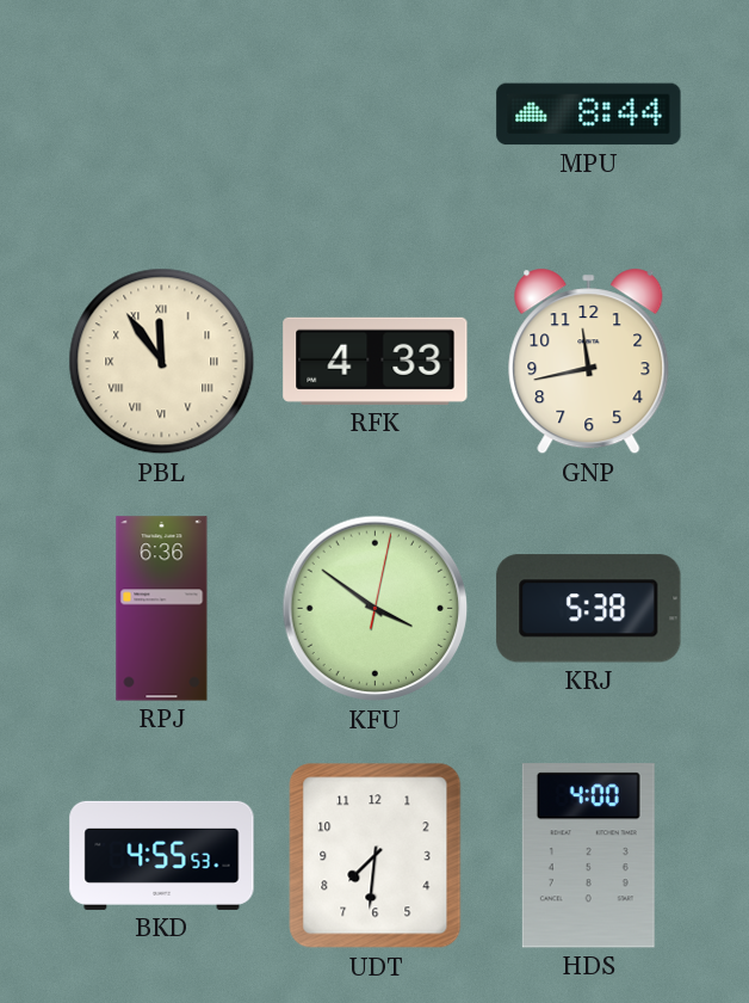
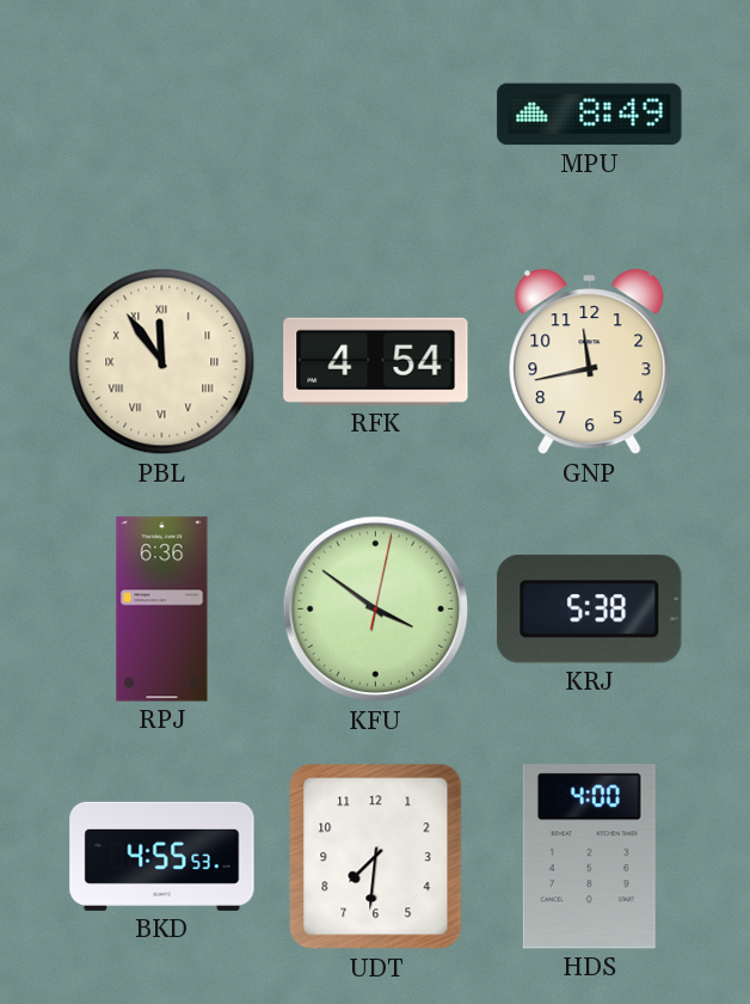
MPU: 8:44 -> 8:49
RFK: 4:33 -> 4:54
